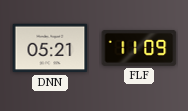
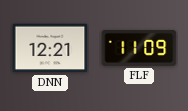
DNN: 05:21 -> 12:21
